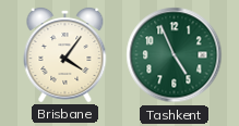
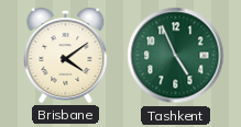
Brisbane: 4:06 -> 4:09
